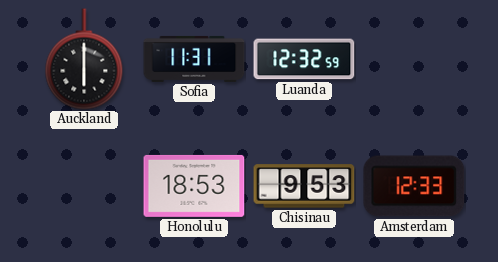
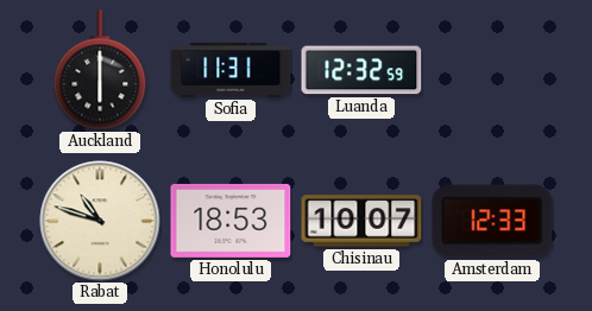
Rabat: none -> 10:48
Chisinau: 9:53 -> 10:07
